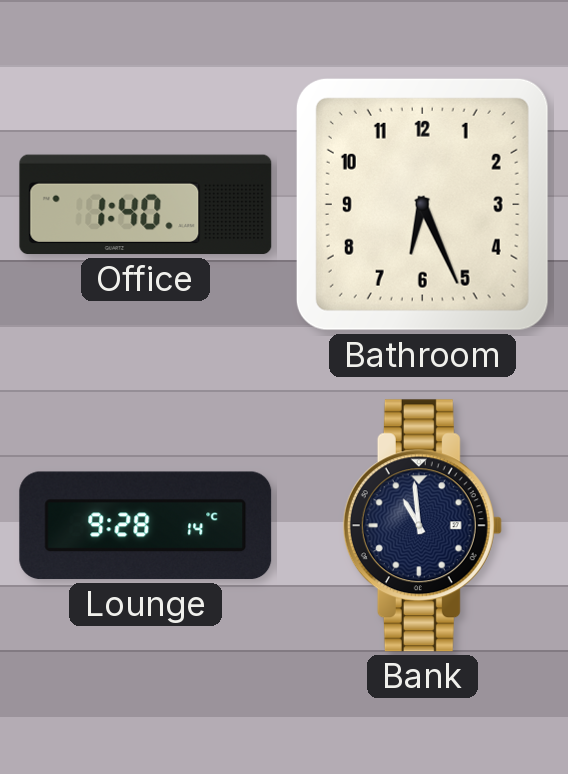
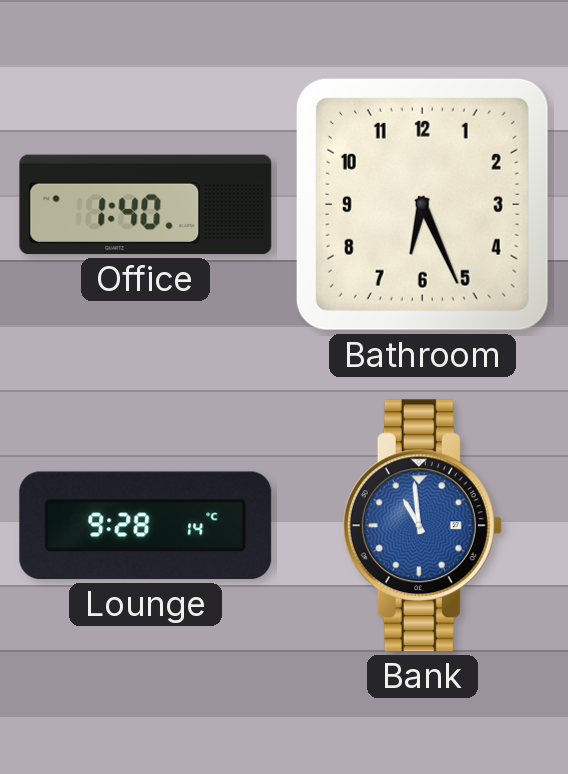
Bank dial: navy -> blue
